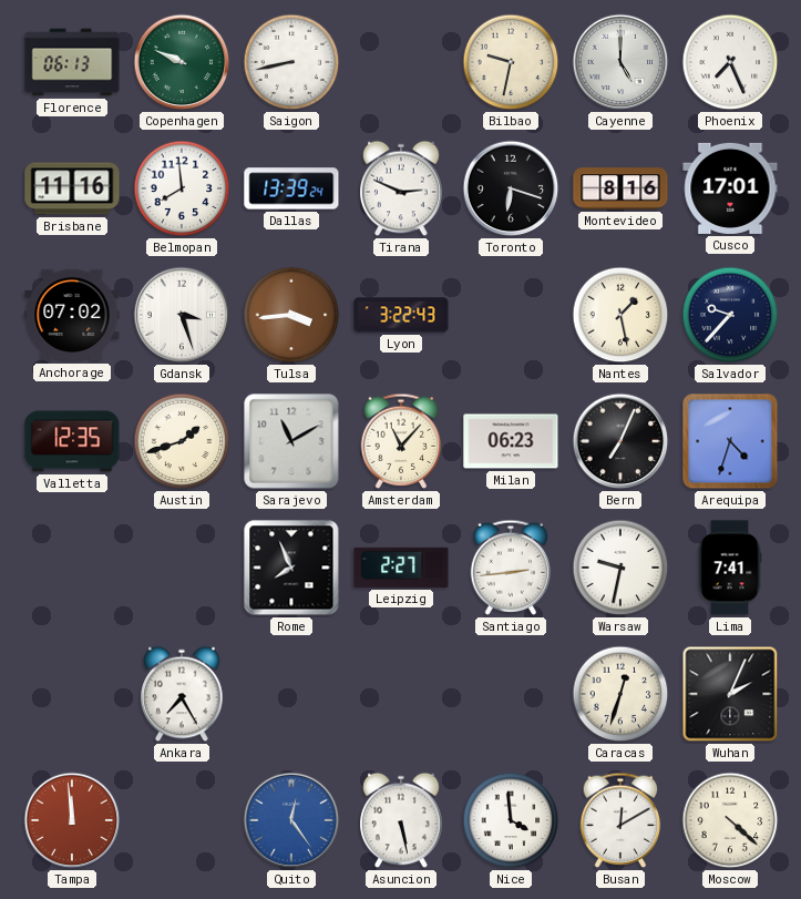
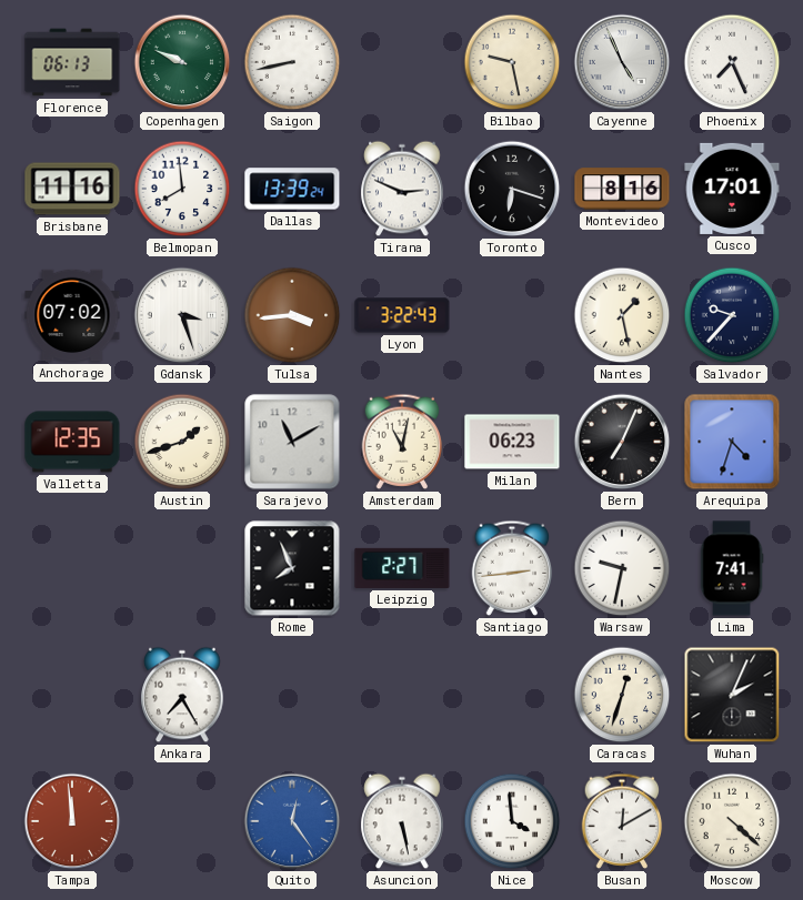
Bilbao: 9:32 -> 9:28
Cayenne: 5:00 -> 4:56
Amsterdam: 11:07 -> 11:02
